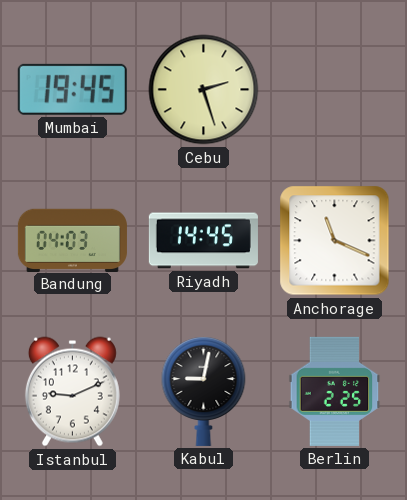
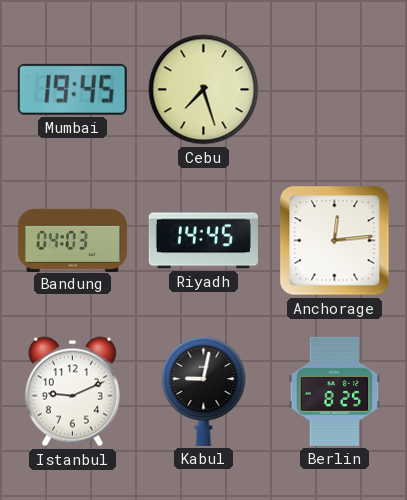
Cebu: 2:27 -> 7:27
Anchorage: 11:19 -> 12:14
Berlin: 2:25 -> 8:25
